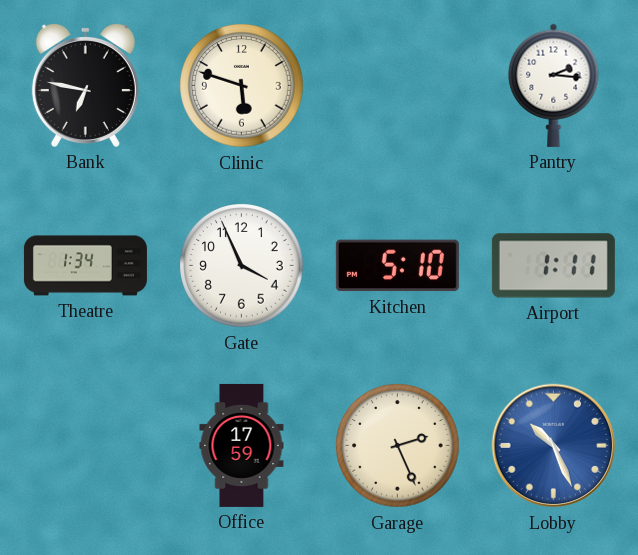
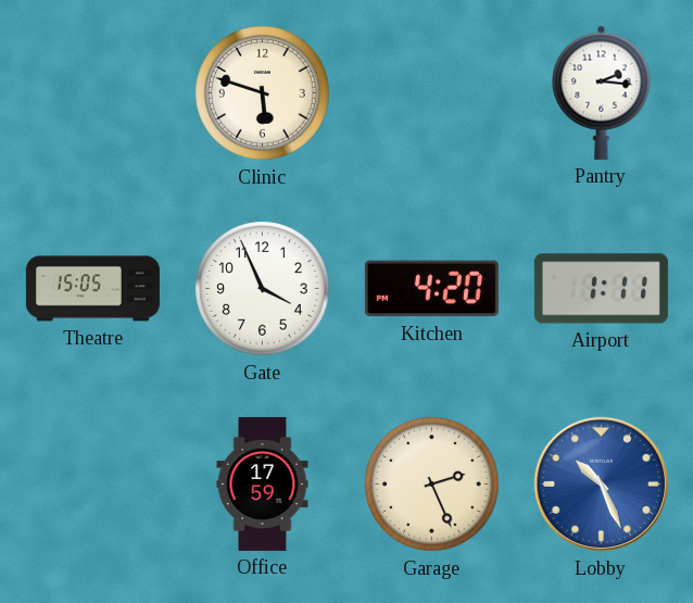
Bank: 6:47 -> none
Theatre: 1:34 -> 15:05
Kitchen: 5:10 -> 4:20
